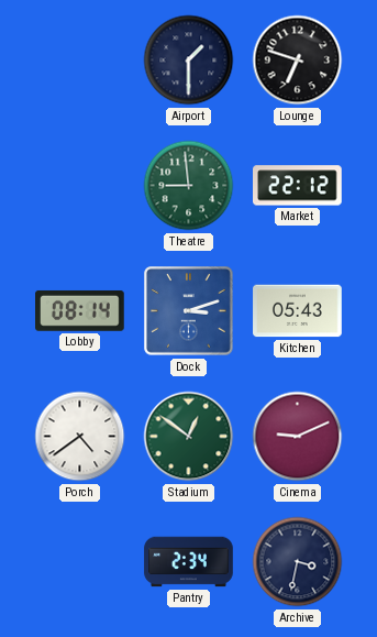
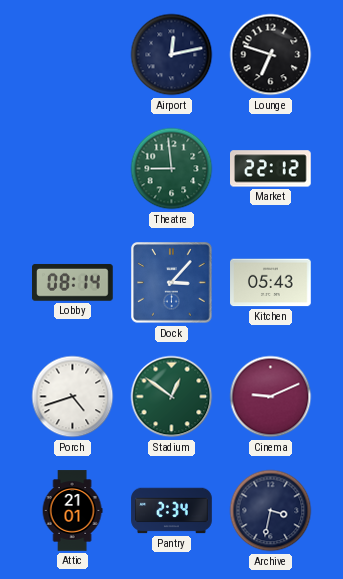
Airport: 1:30 -> 12:13
Dock: 3:12 -> 3:07
Porch: 4:39 -> 4:42
Attic: none -> 21:01
